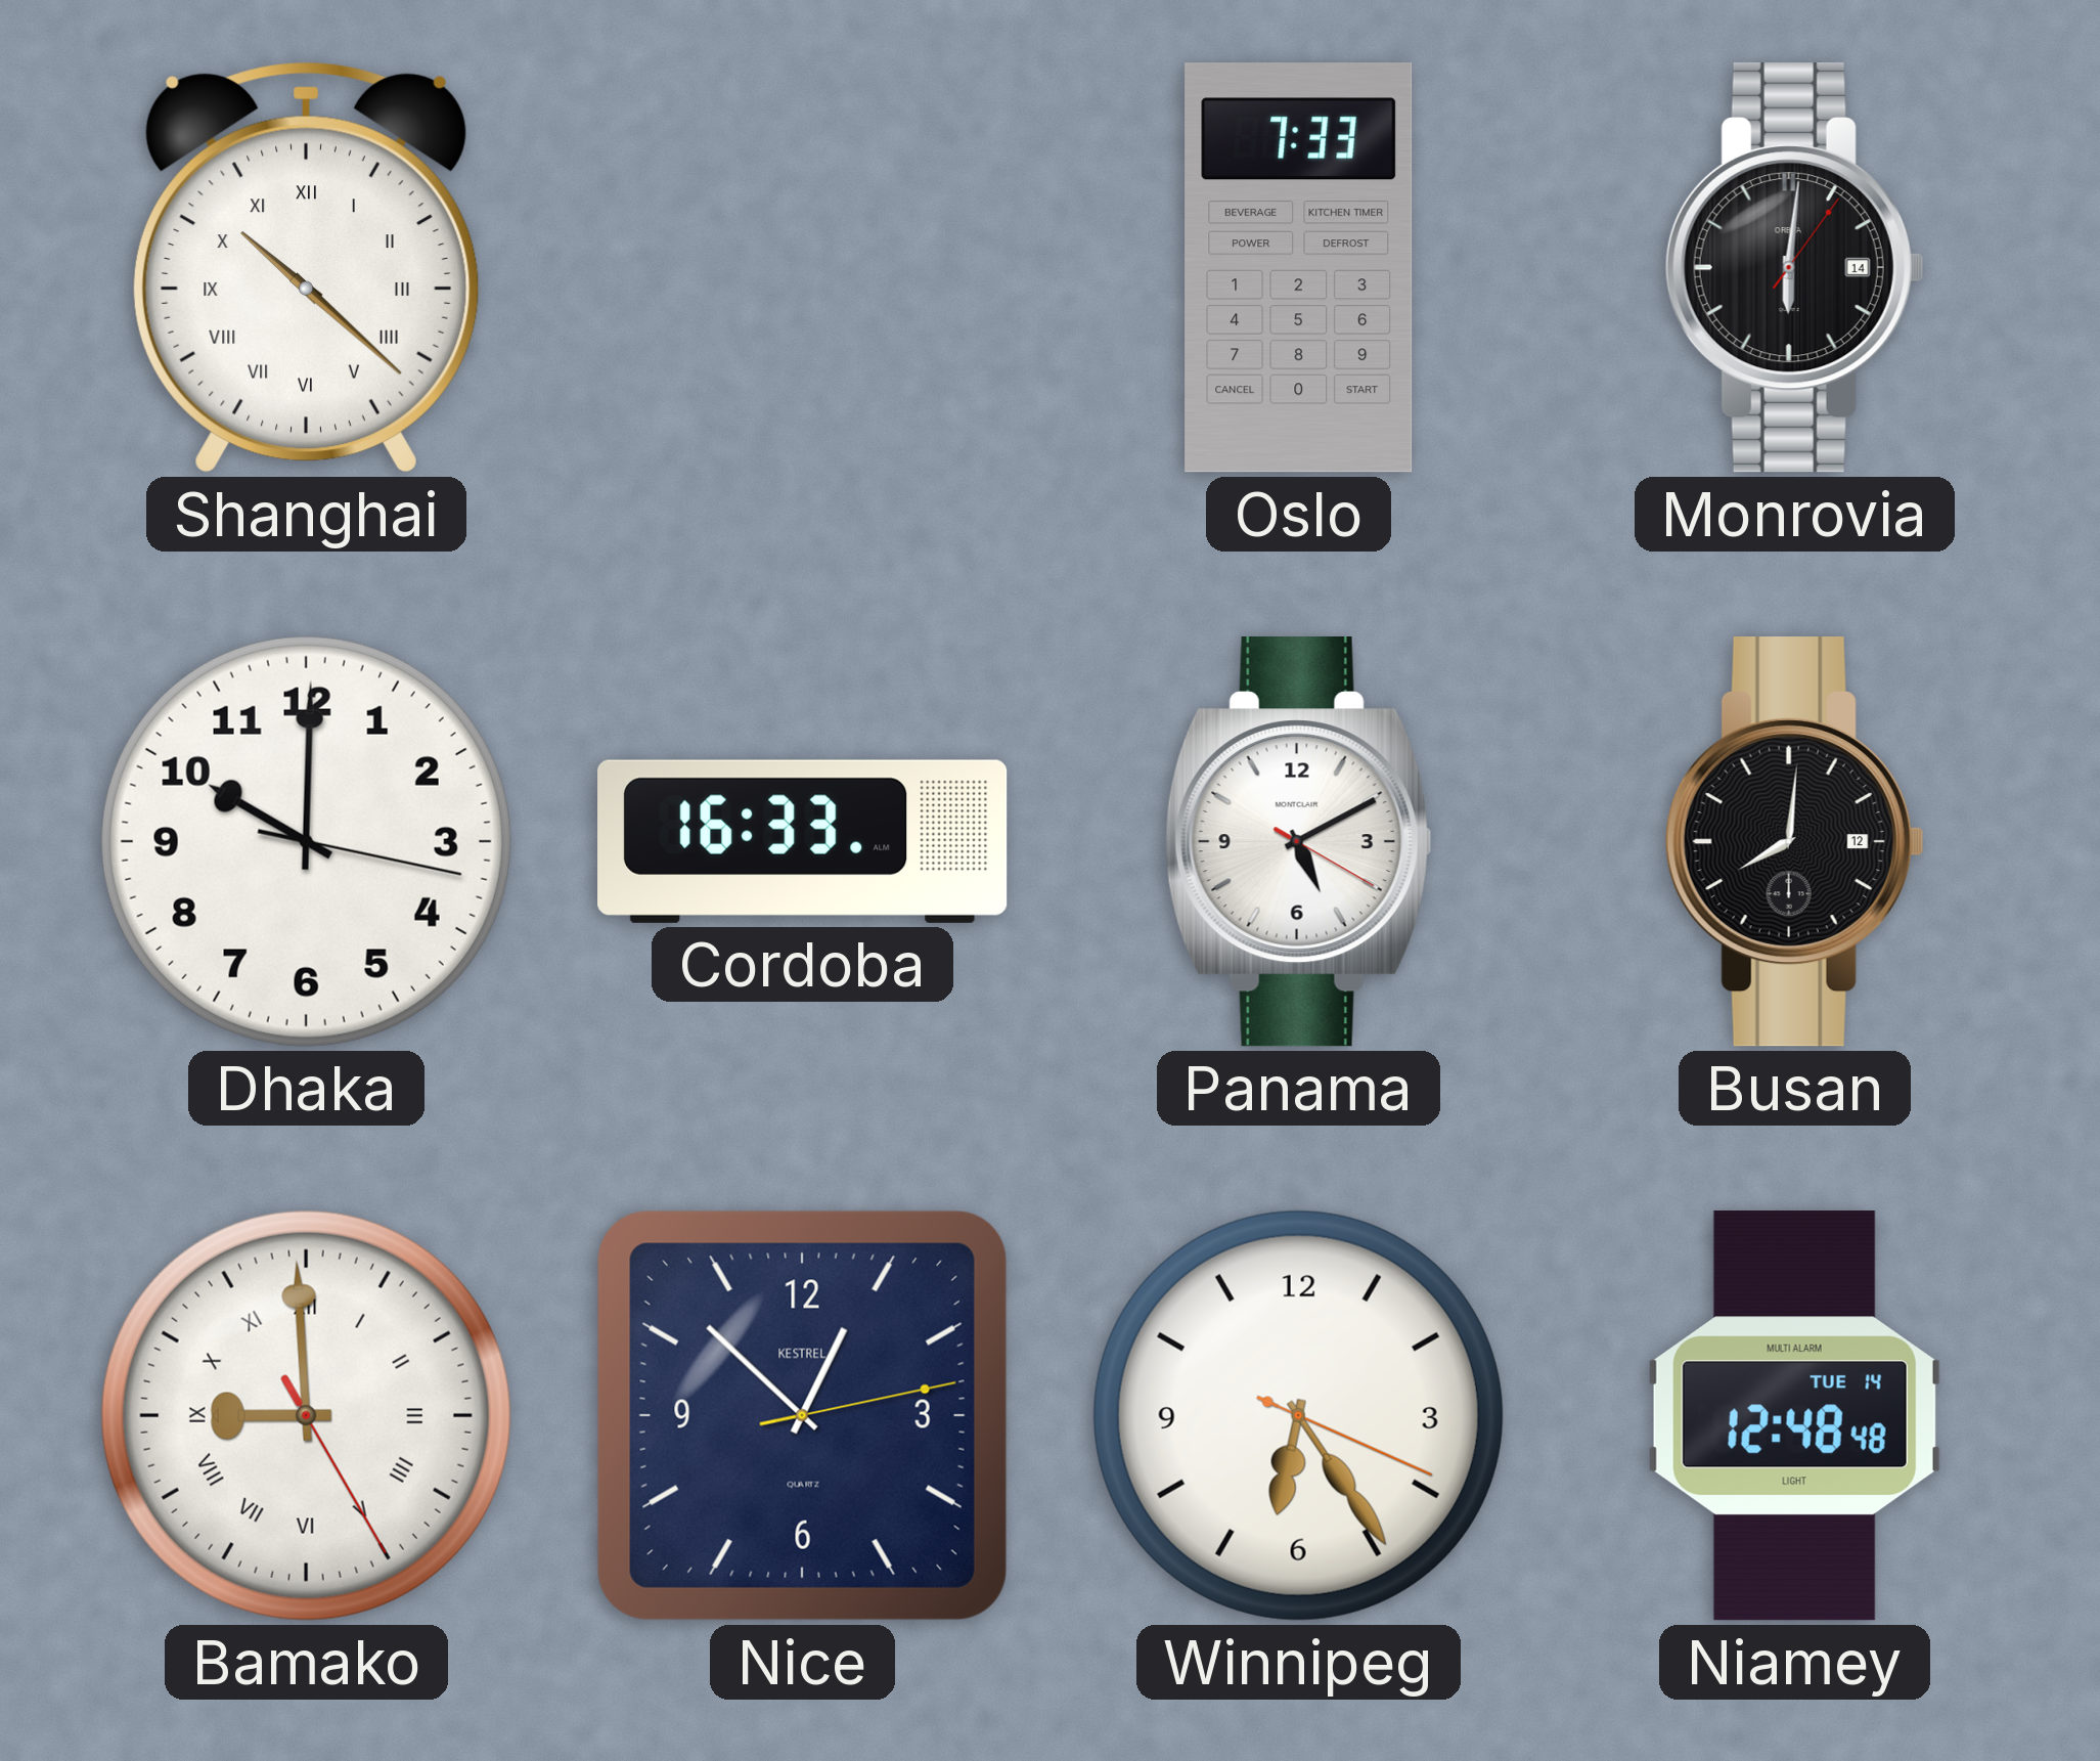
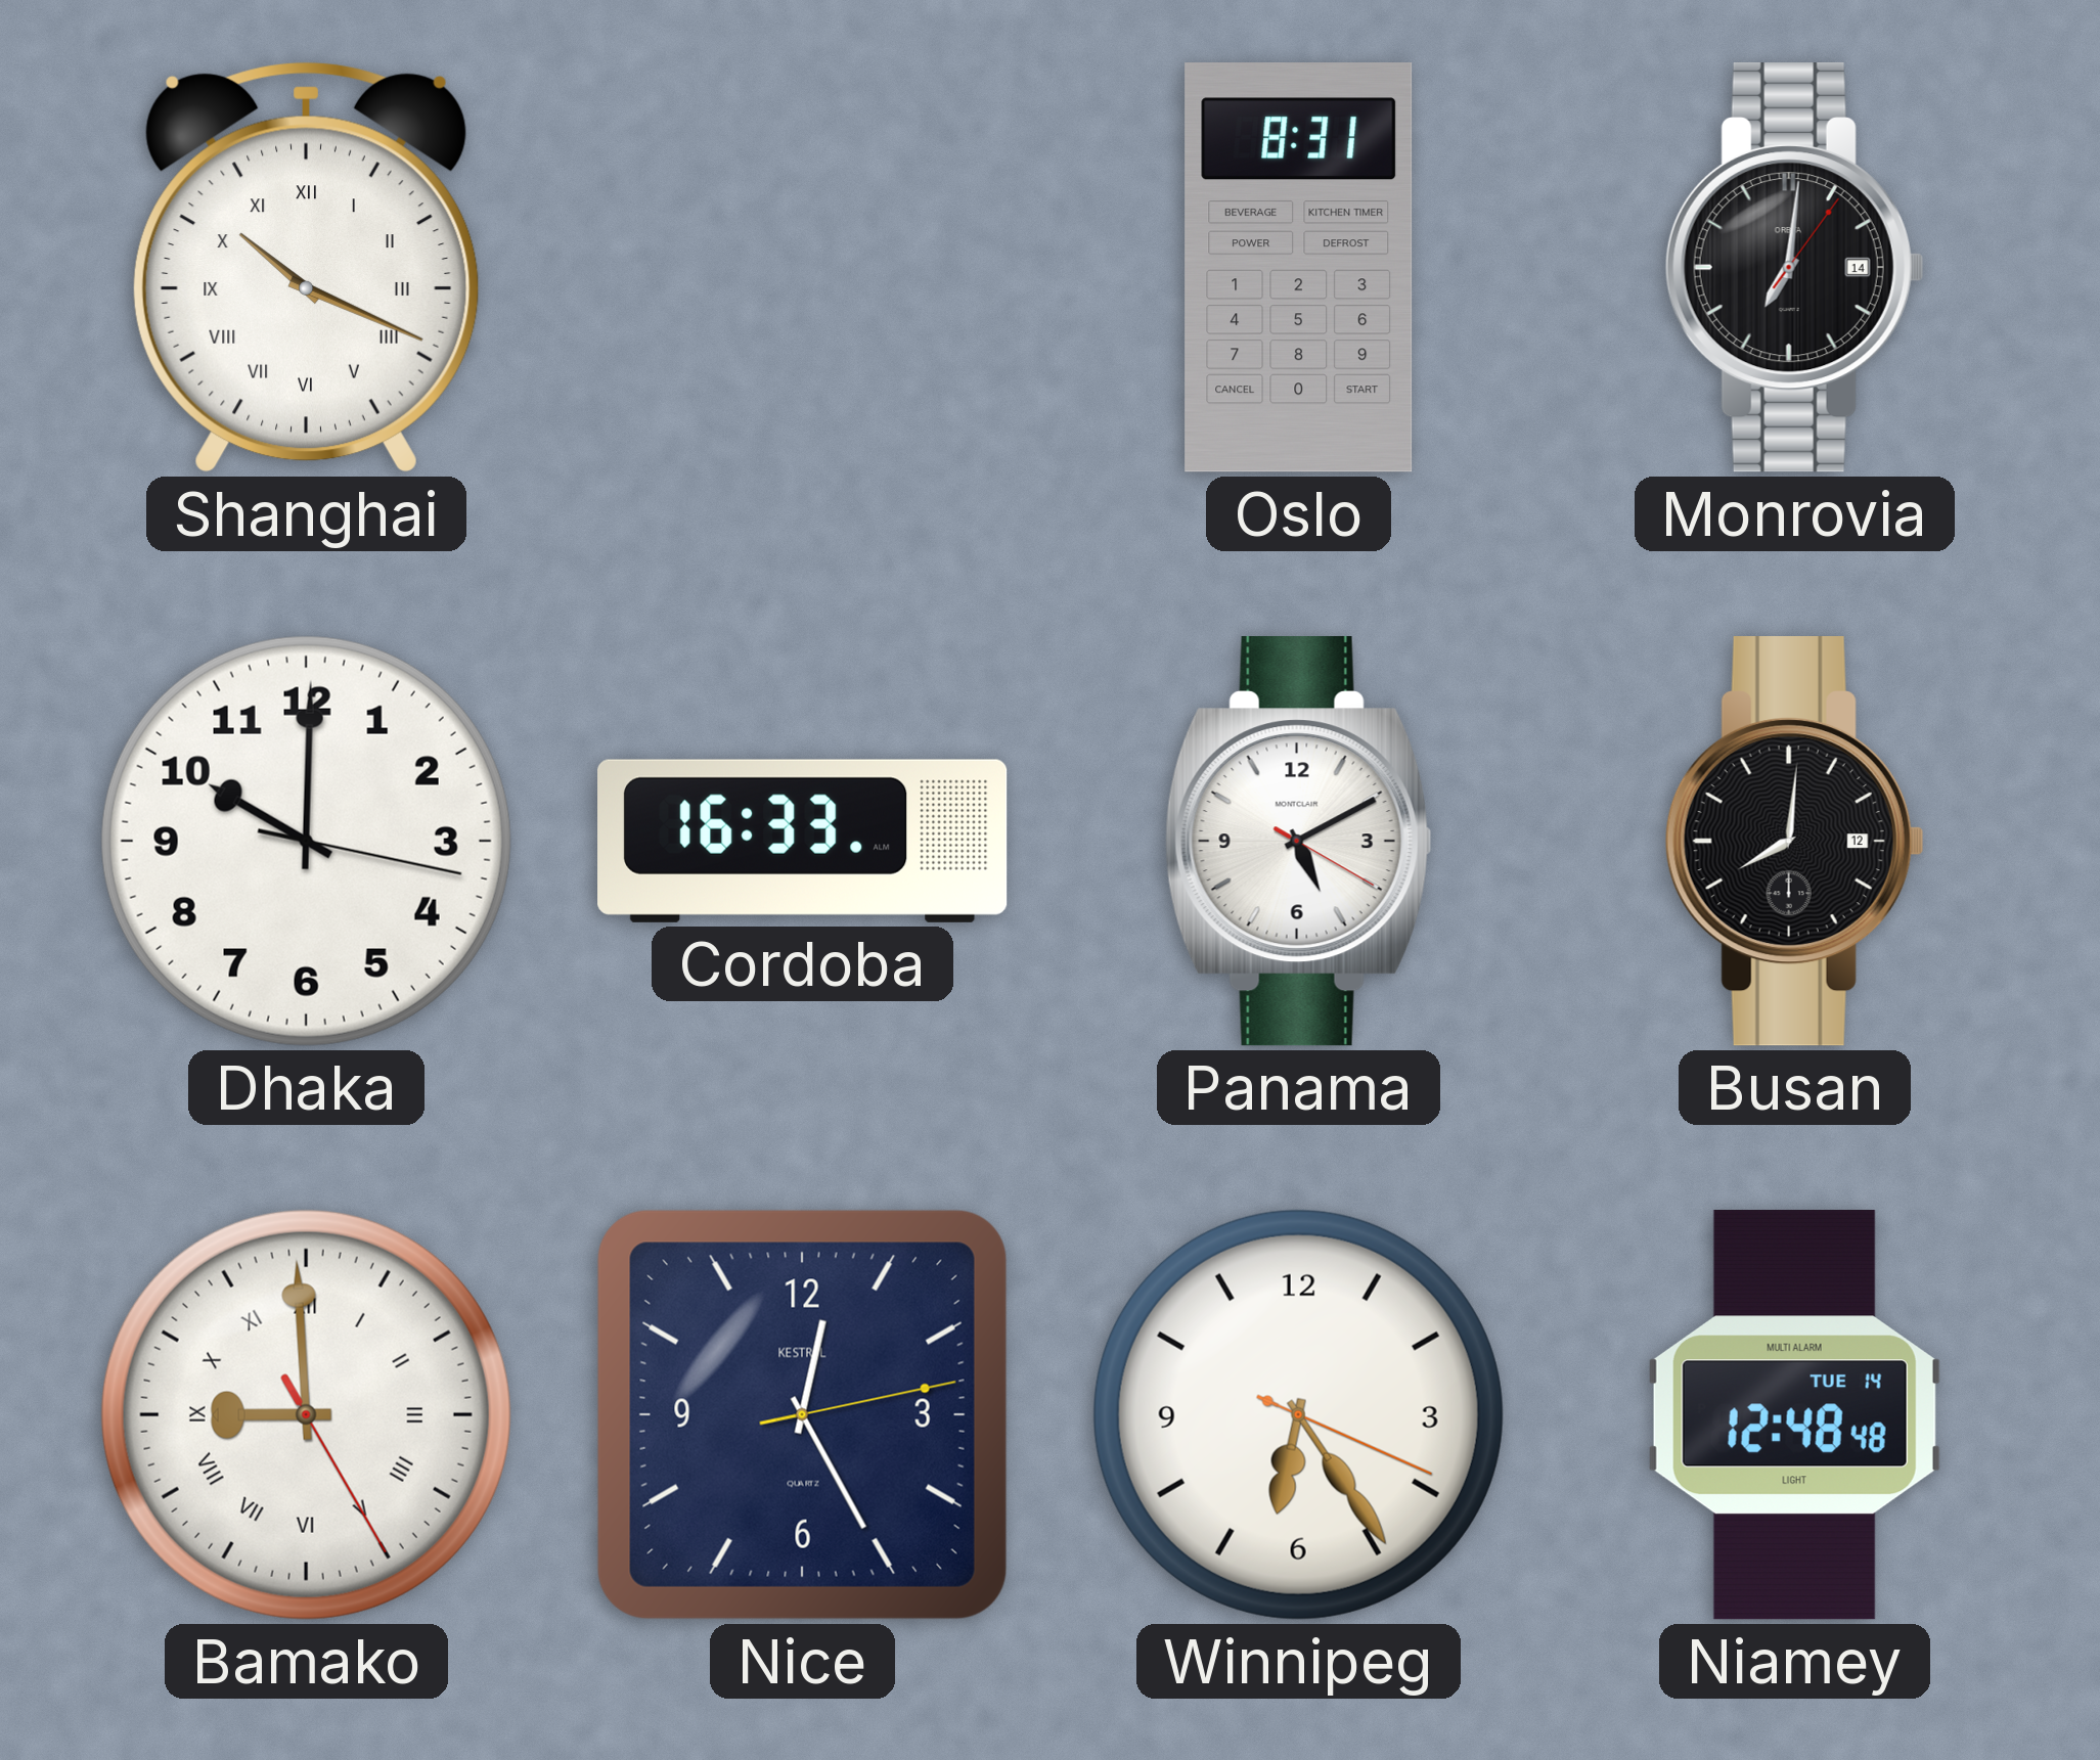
Shanghai: 10:22 -> 10:19
Oslo: 7:33 -> 8:31
Monrovia: 6:01 -> 7:01
Nice: 12:52 -> 12:25
